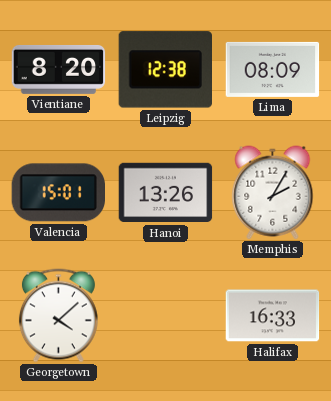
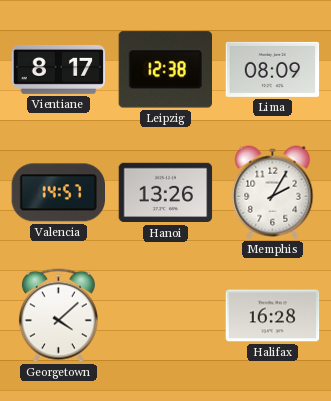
Vientiane: 8:20 -> 8:17
Valencia: 15:01 -> 14:57
Halifax: 16:33 -> 16:28
